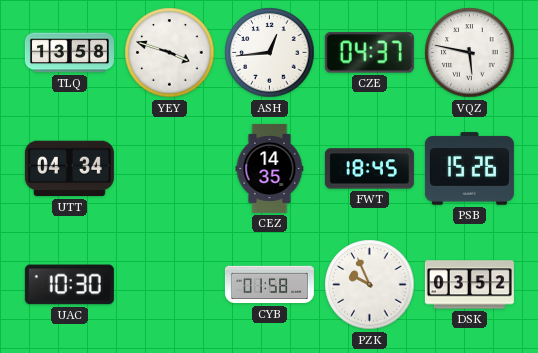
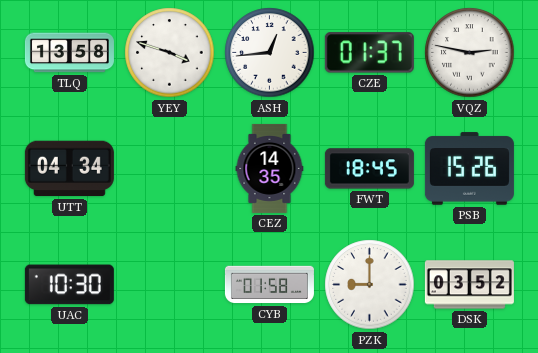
CZE: 04:37 -> 01:37
VQZ: 5:47 -> 2:47
PZK: 9:56 -> 9:00
